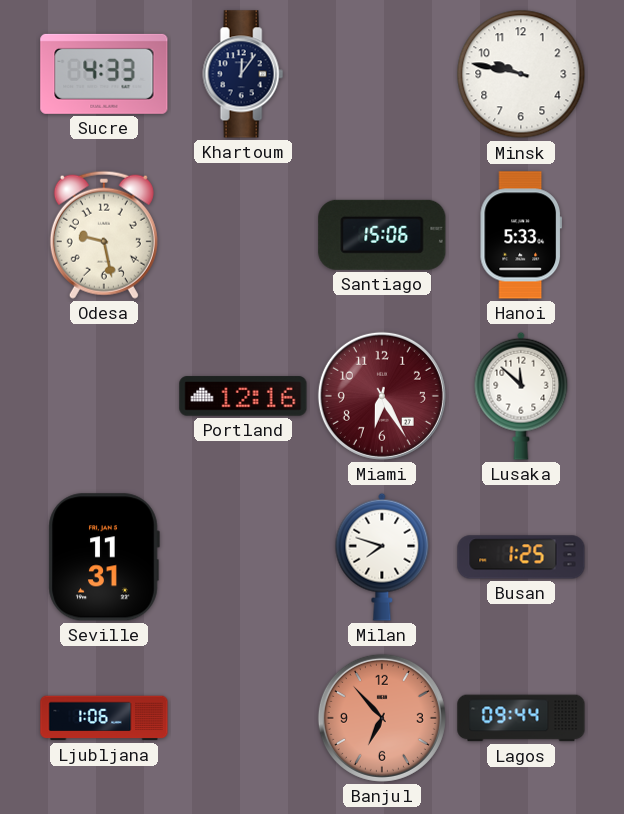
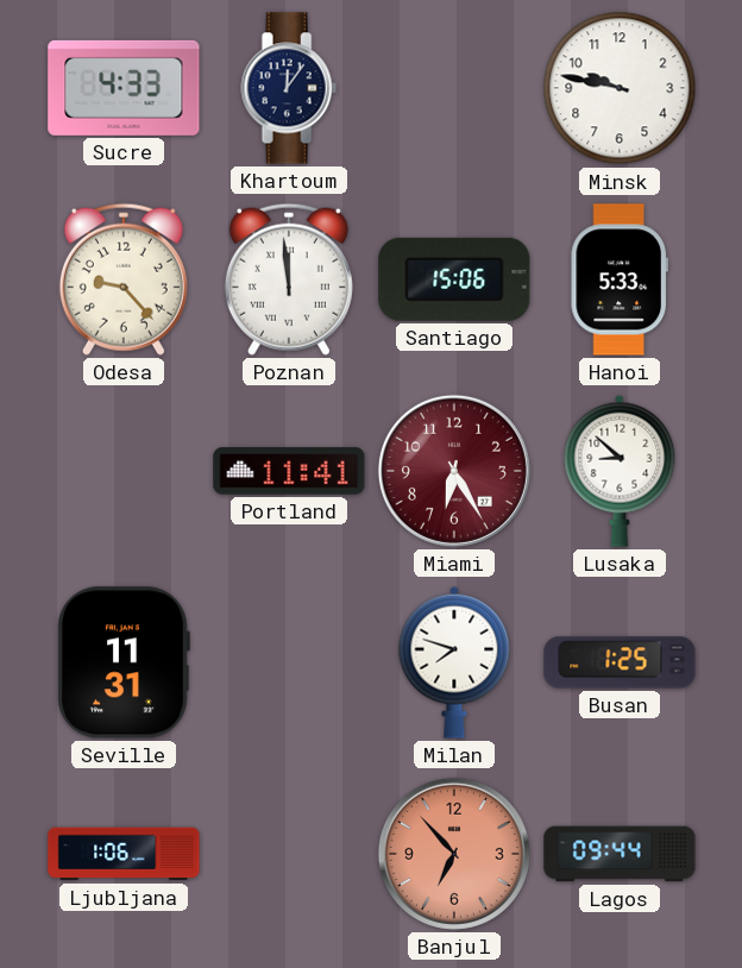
Odesa: 9:28 -> 9:23
Poznan: none -> 11:59
Portland: 12:16 -> 11:41
Lusaka: 11:52 -> 8:52
